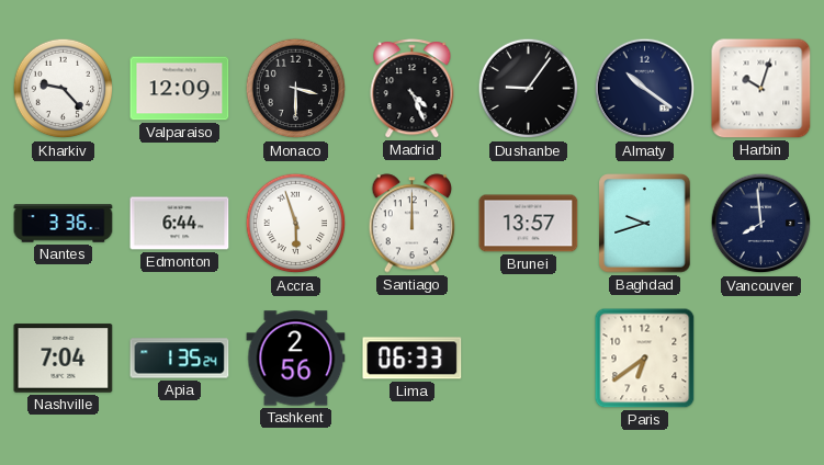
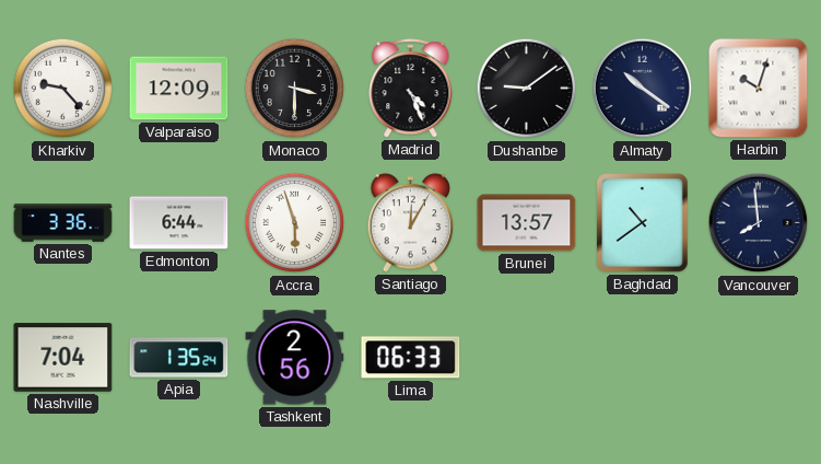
Dushanbe: 9:06 -> 9:09
Santiago: 12:00 -> 12:05
Baghdad: 9:42 -> 10:39
Paris: 6:39 -> none
